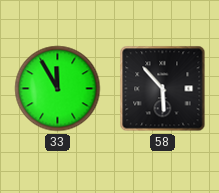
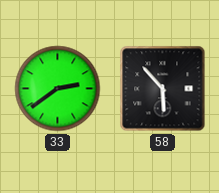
33: 11:55 -> 2:39
